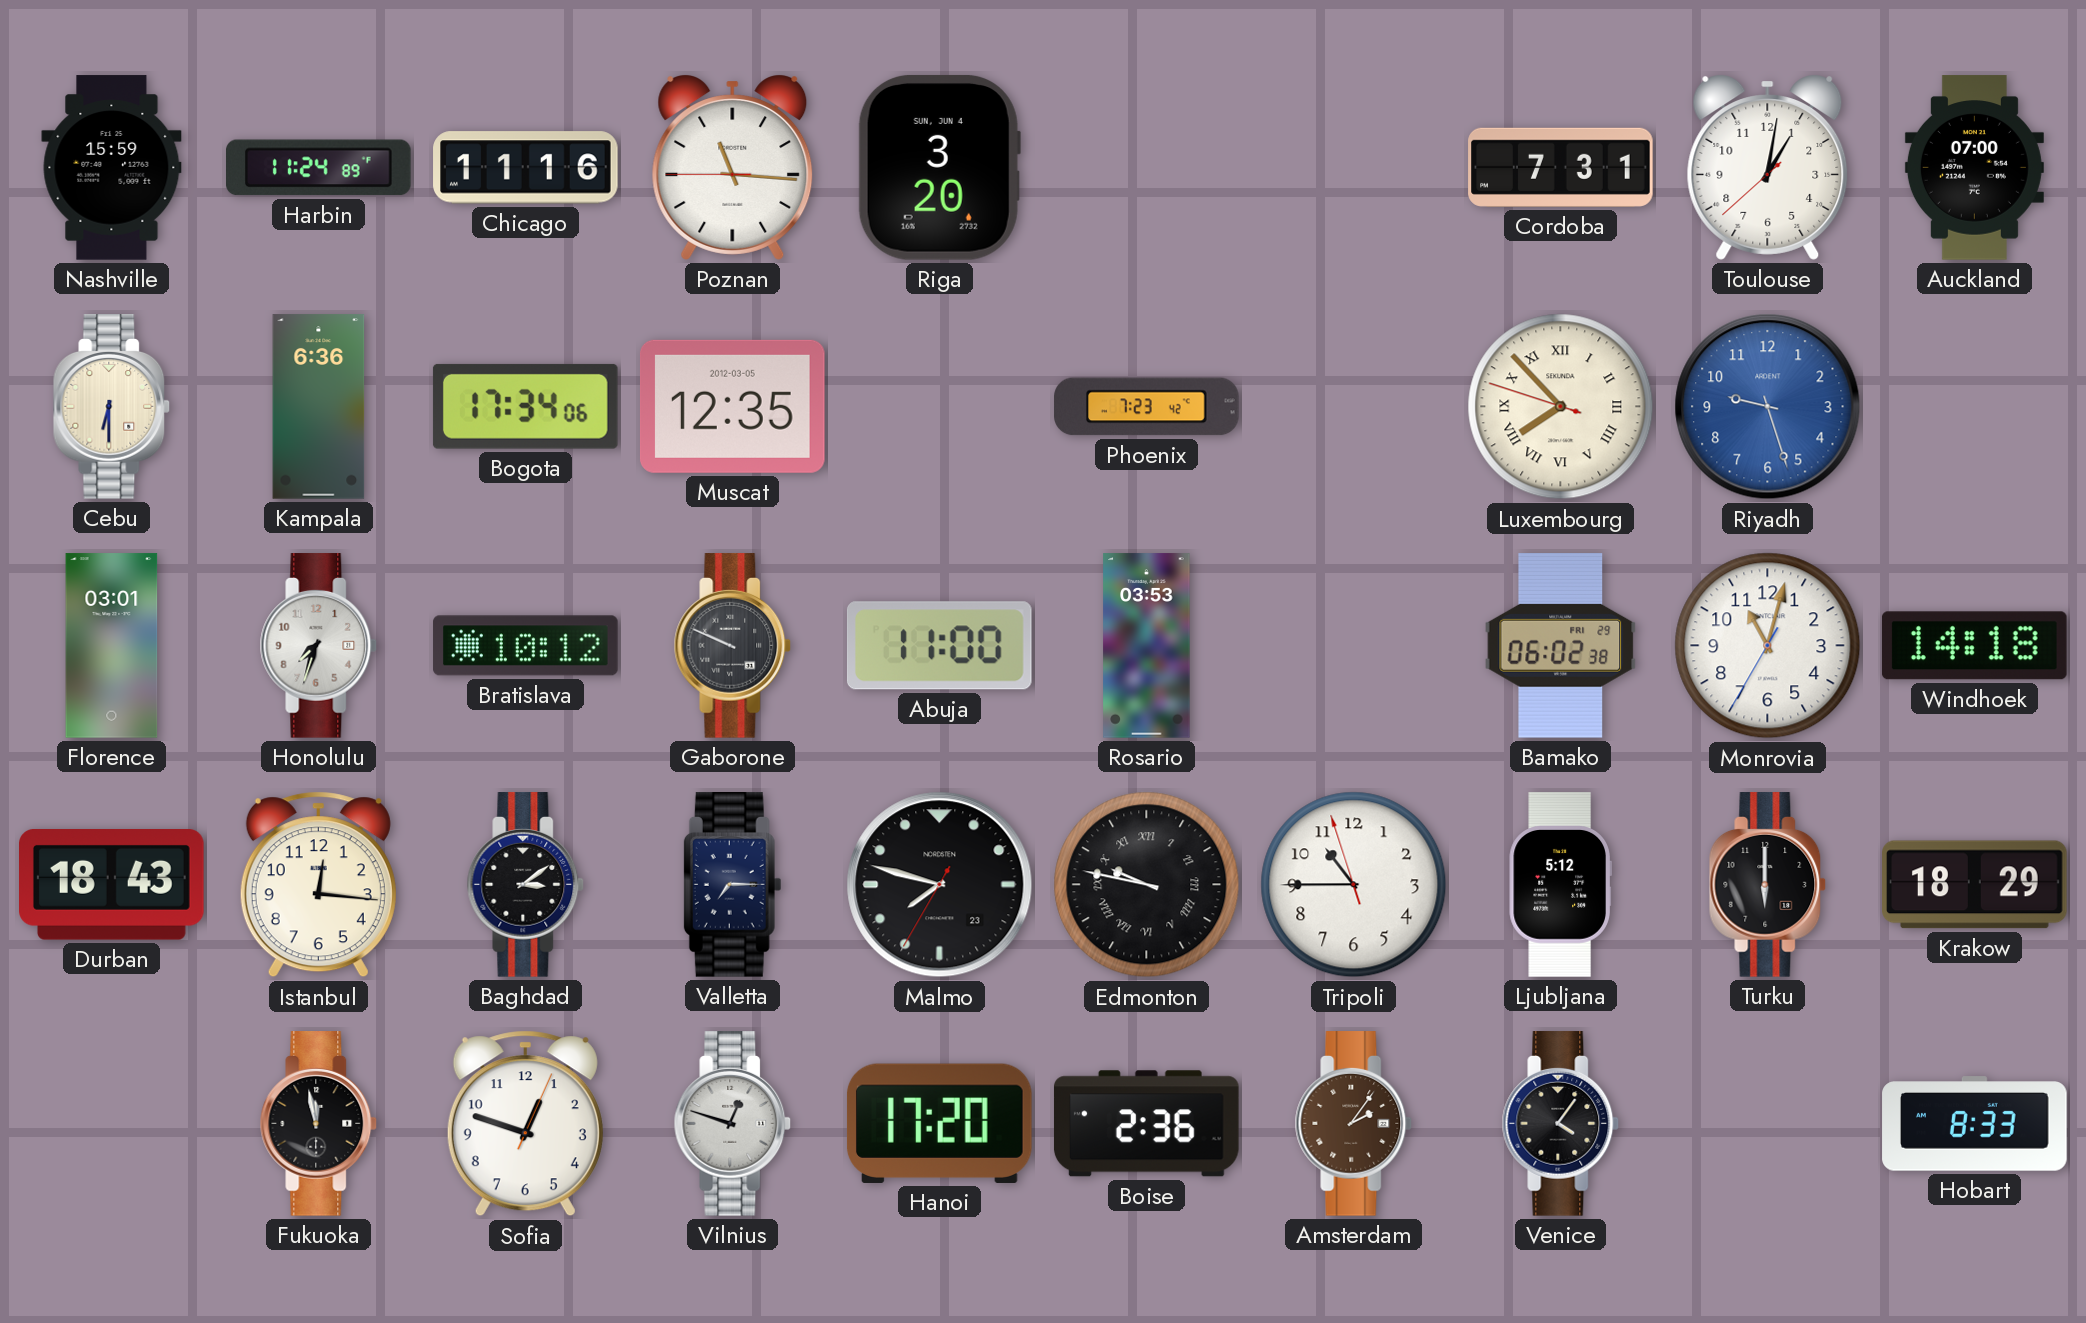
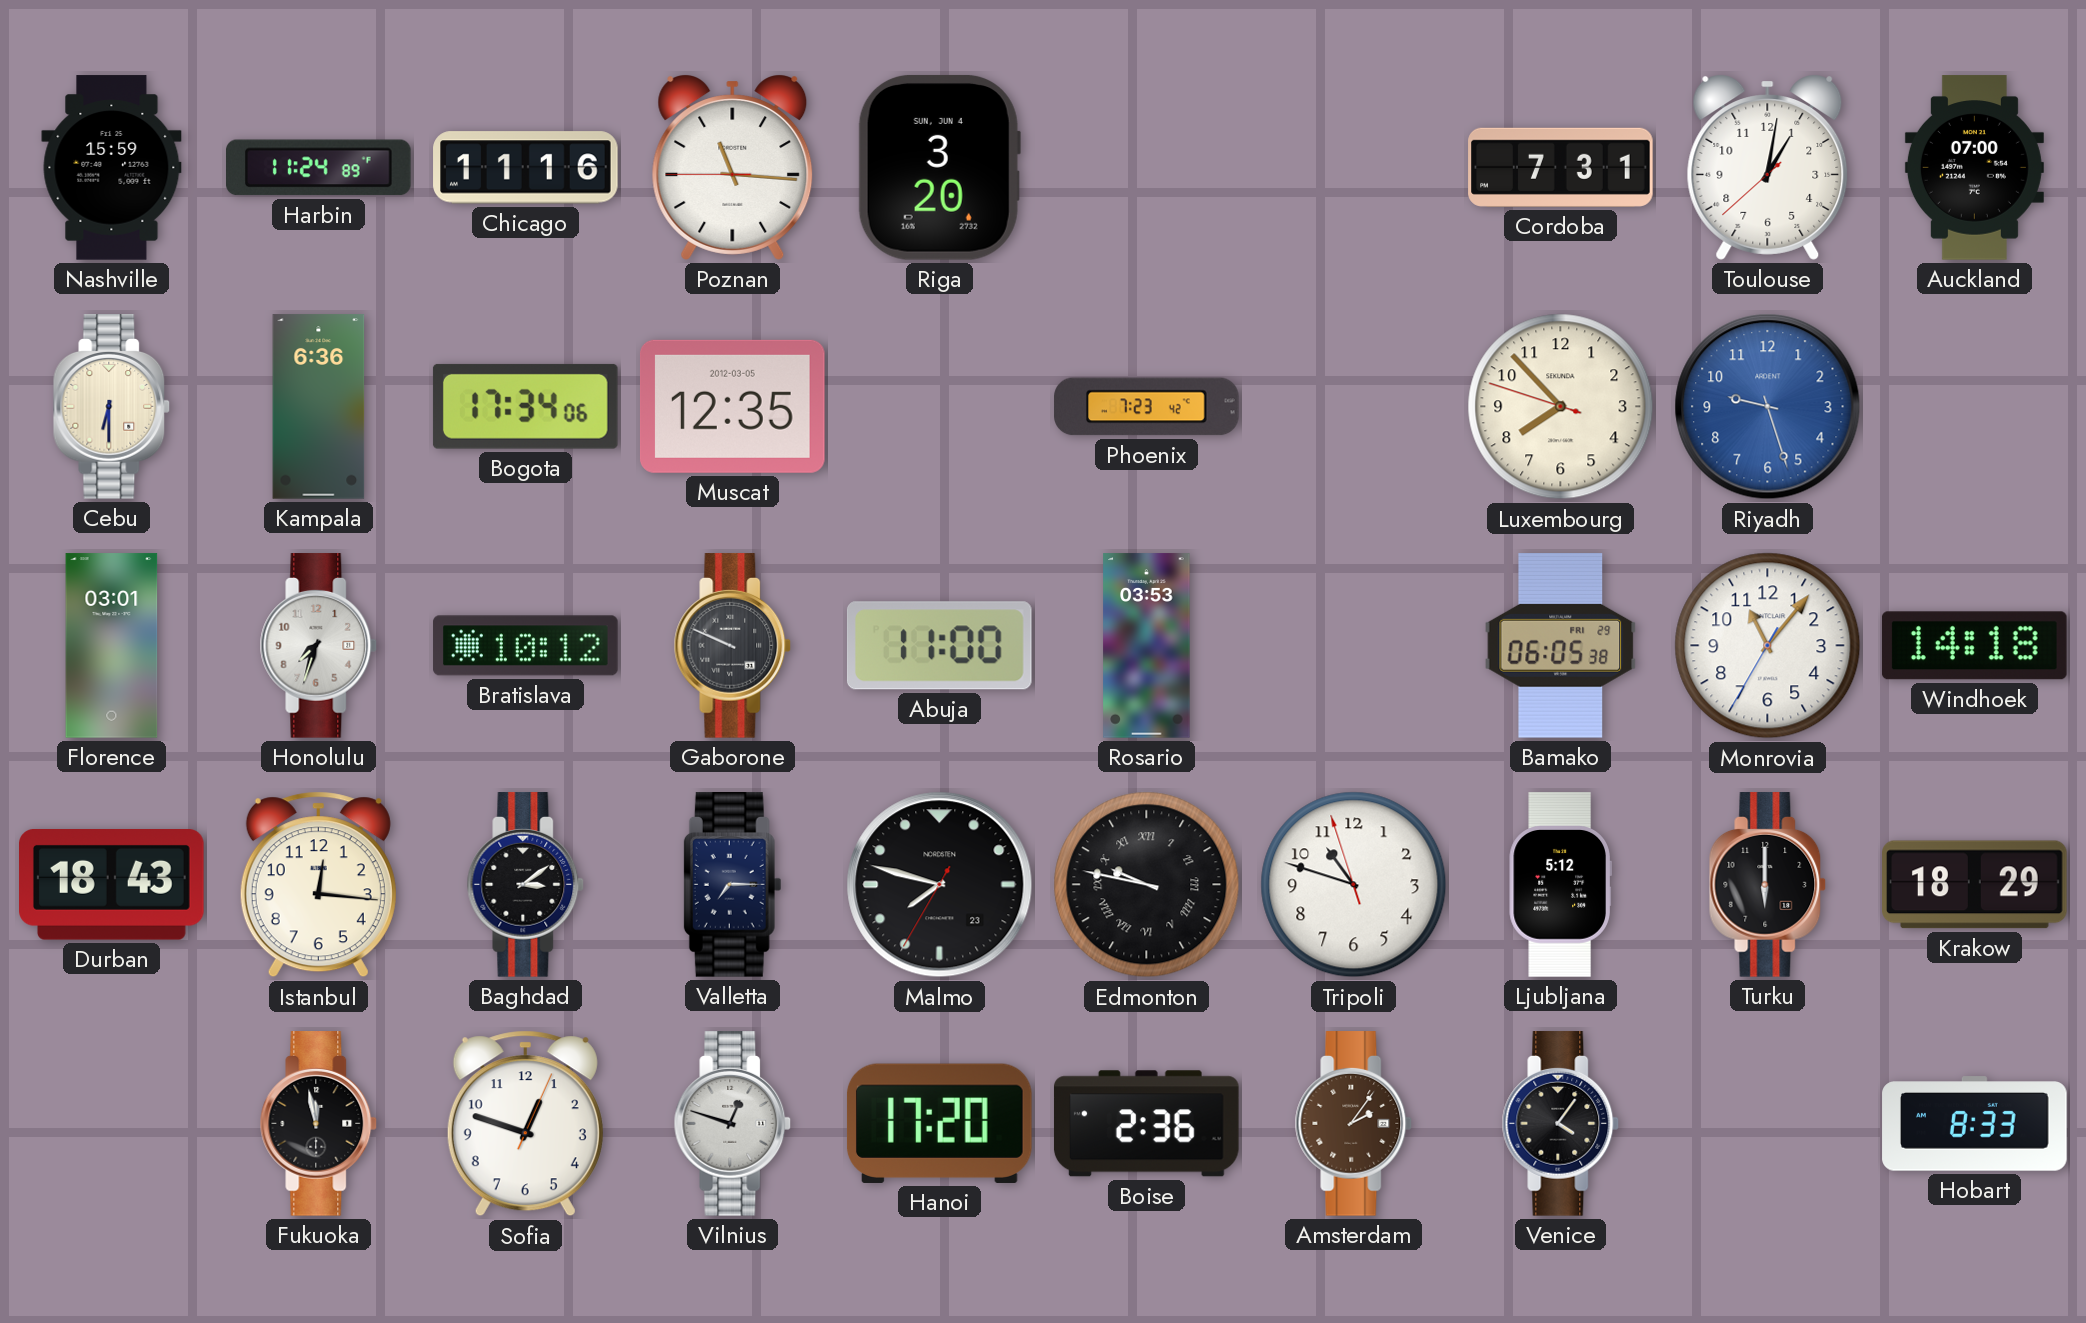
Luxembourg numerals: Roman -> Arabic
Bamako: 06:02 -> 06:05
Monrovia: 11:02 -> 11:06
Tripoli: 10:44 -> 10:47
